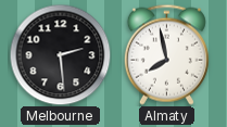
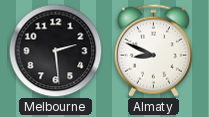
Almaty: 7:58 -> 8:49
